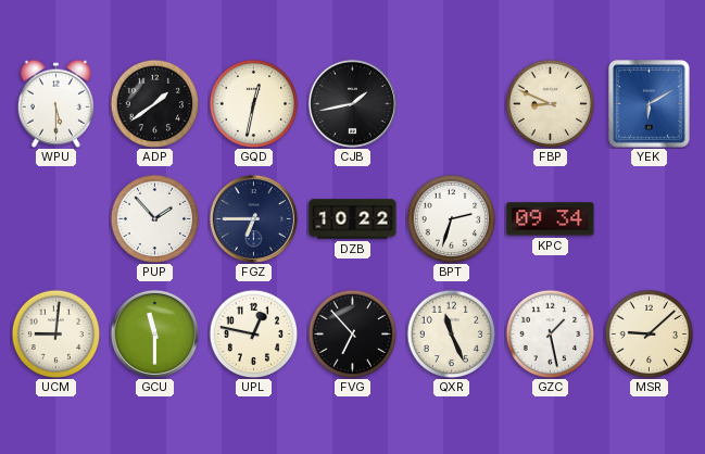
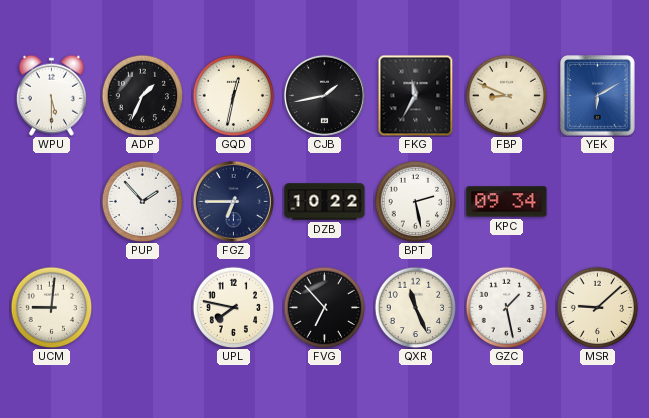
ADP: 1:39 -> 1:34
FKG: none -> 11:35
BPT: 2:33 -> 2:28
GCU: 11:30 -> none
UPL: 12:47 -> 7:47
